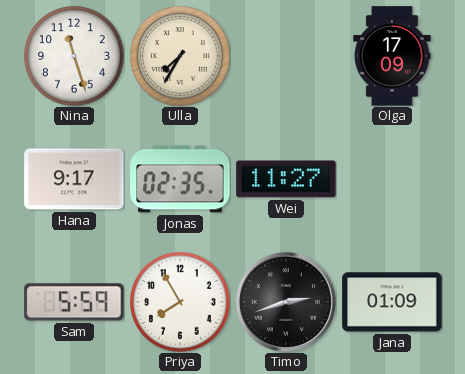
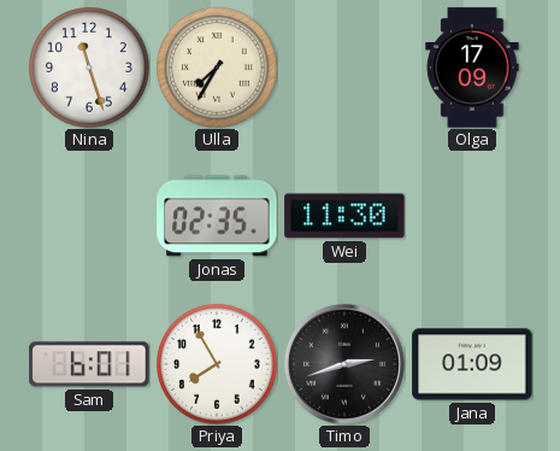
Hana: 9:17 -> none
Wei: 11:27 -> 11:30
Sam: 5:59 -> 6:01
